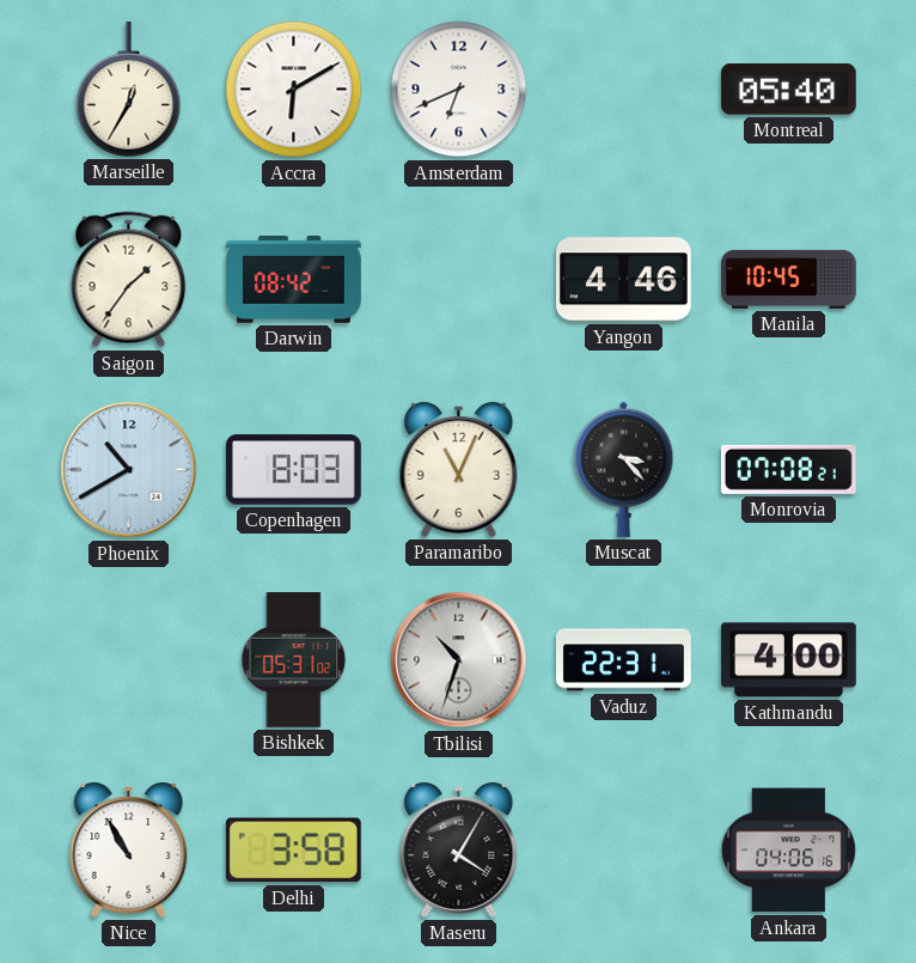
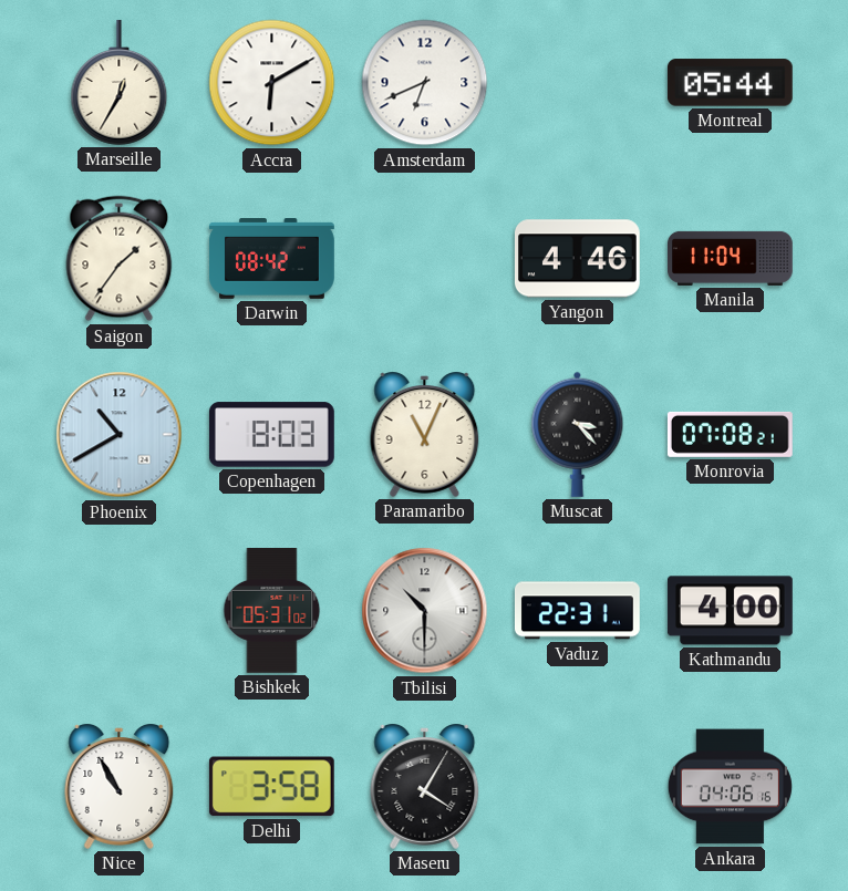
Montreal: 05:40 -> 05:44
Manila: 10:45 -> 11:04
Tbilisi: 10:33 -> 10:30
